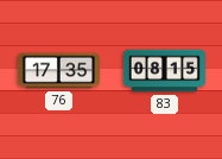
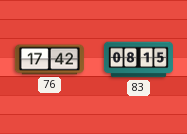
76: 17:35 -> 17:42
